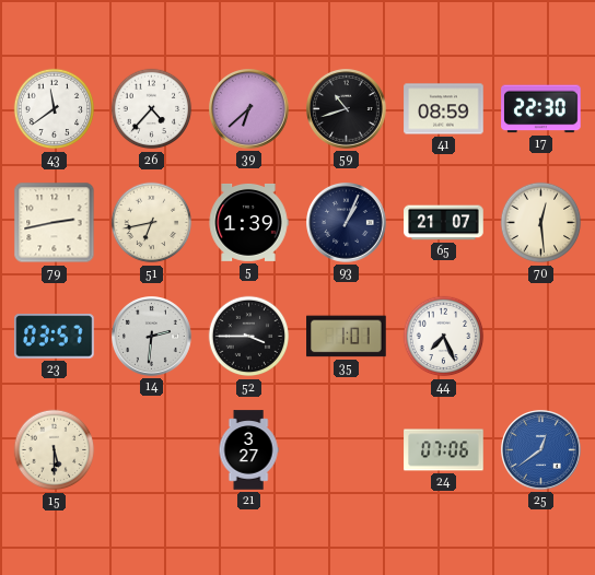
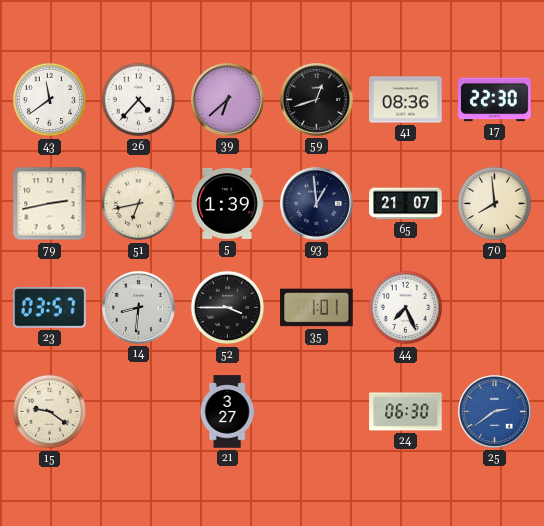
59: 10:42 -> 12:42
41: 08:59 -> 08:36
93: 1:04 -> 12:59
70: 12:29 -> 7:59
14: 2:31 -> 8:31
15: 5:30 -> 9:21
24: 07:06 -> 06:30
25: 12:39 -> 2:39
